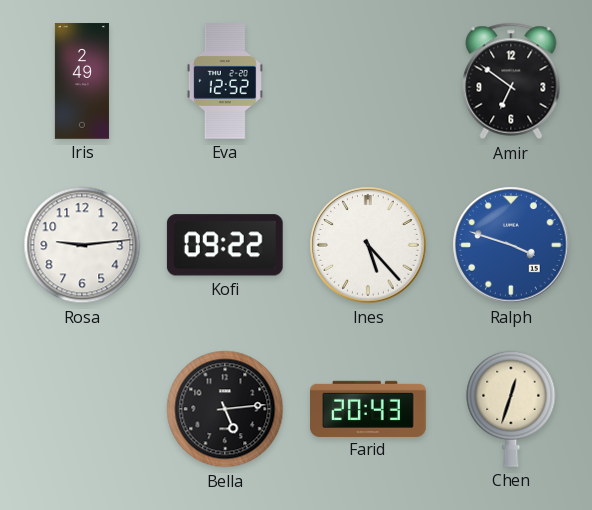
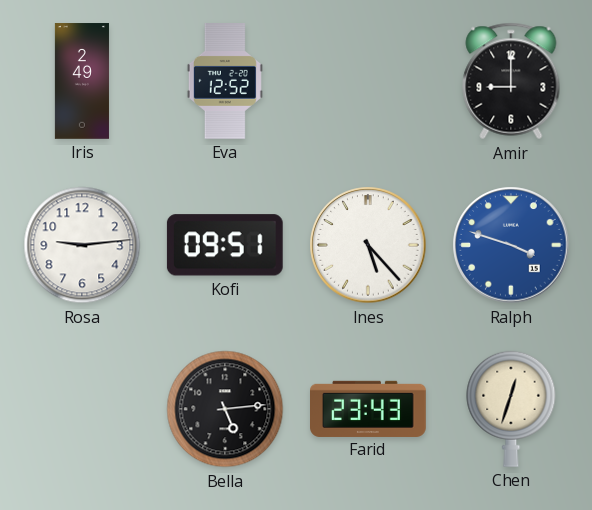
Amir: 6:51 -> 9:00
Kofi: 09:22 -> 09:51
Farid: 20:43 -> 23:43
